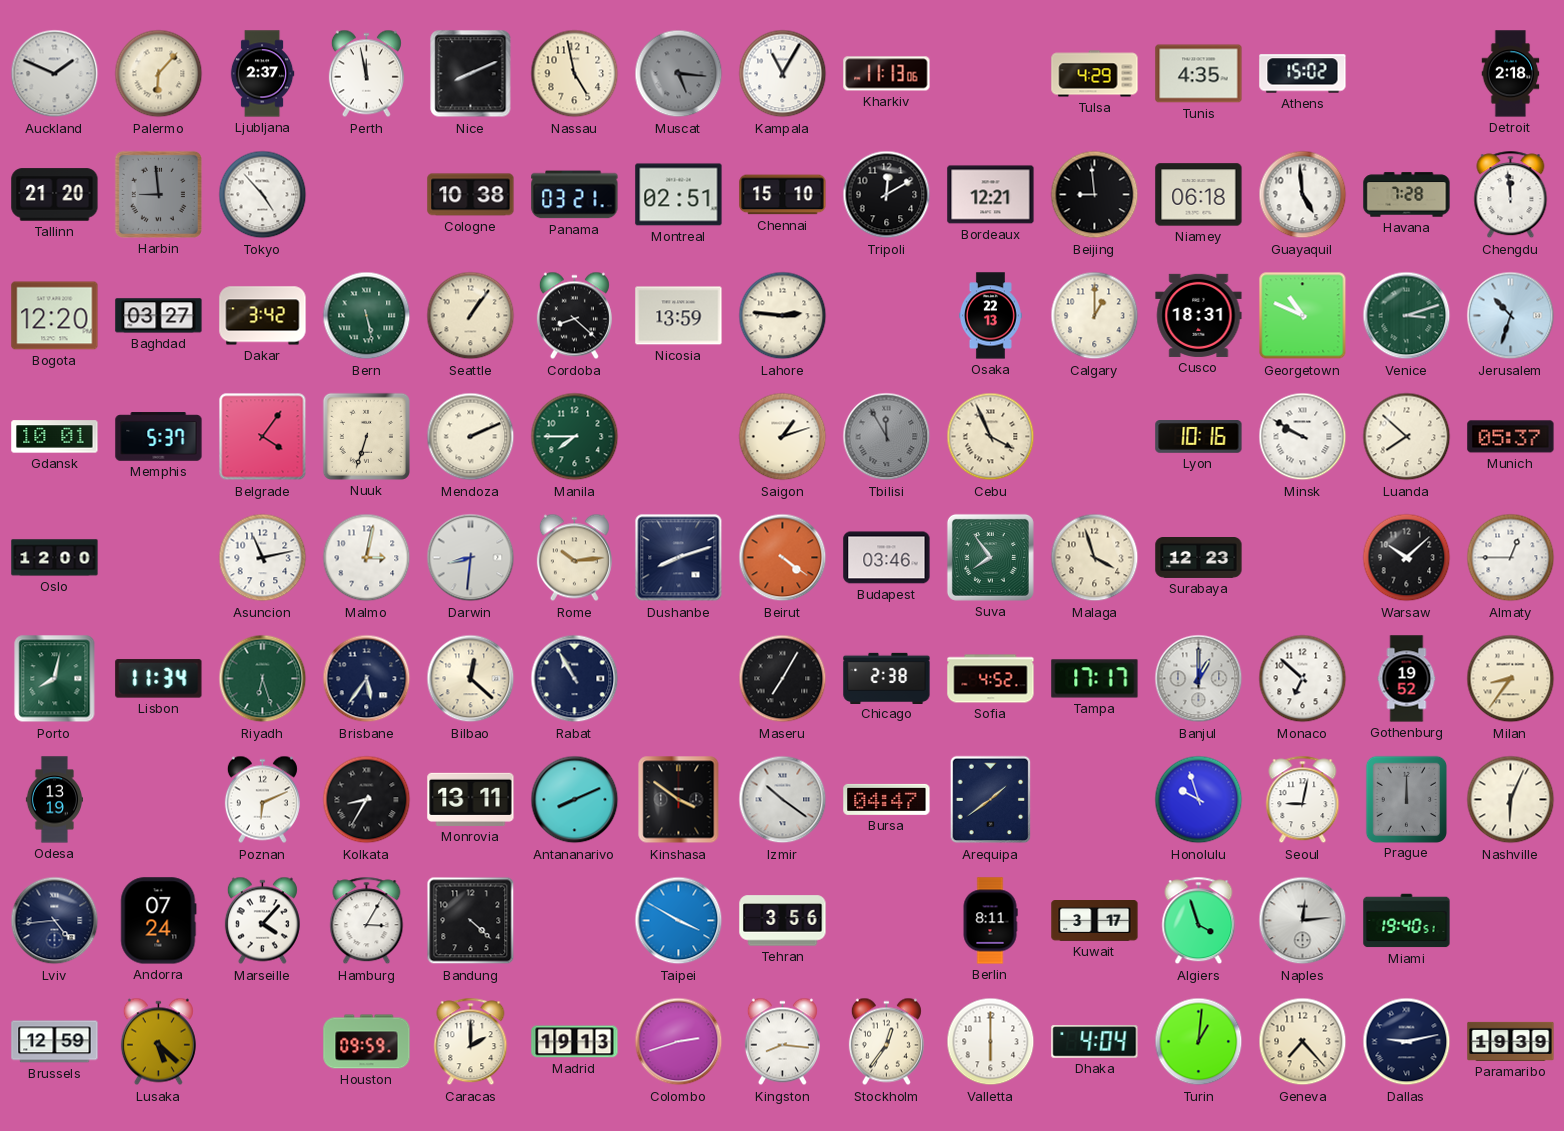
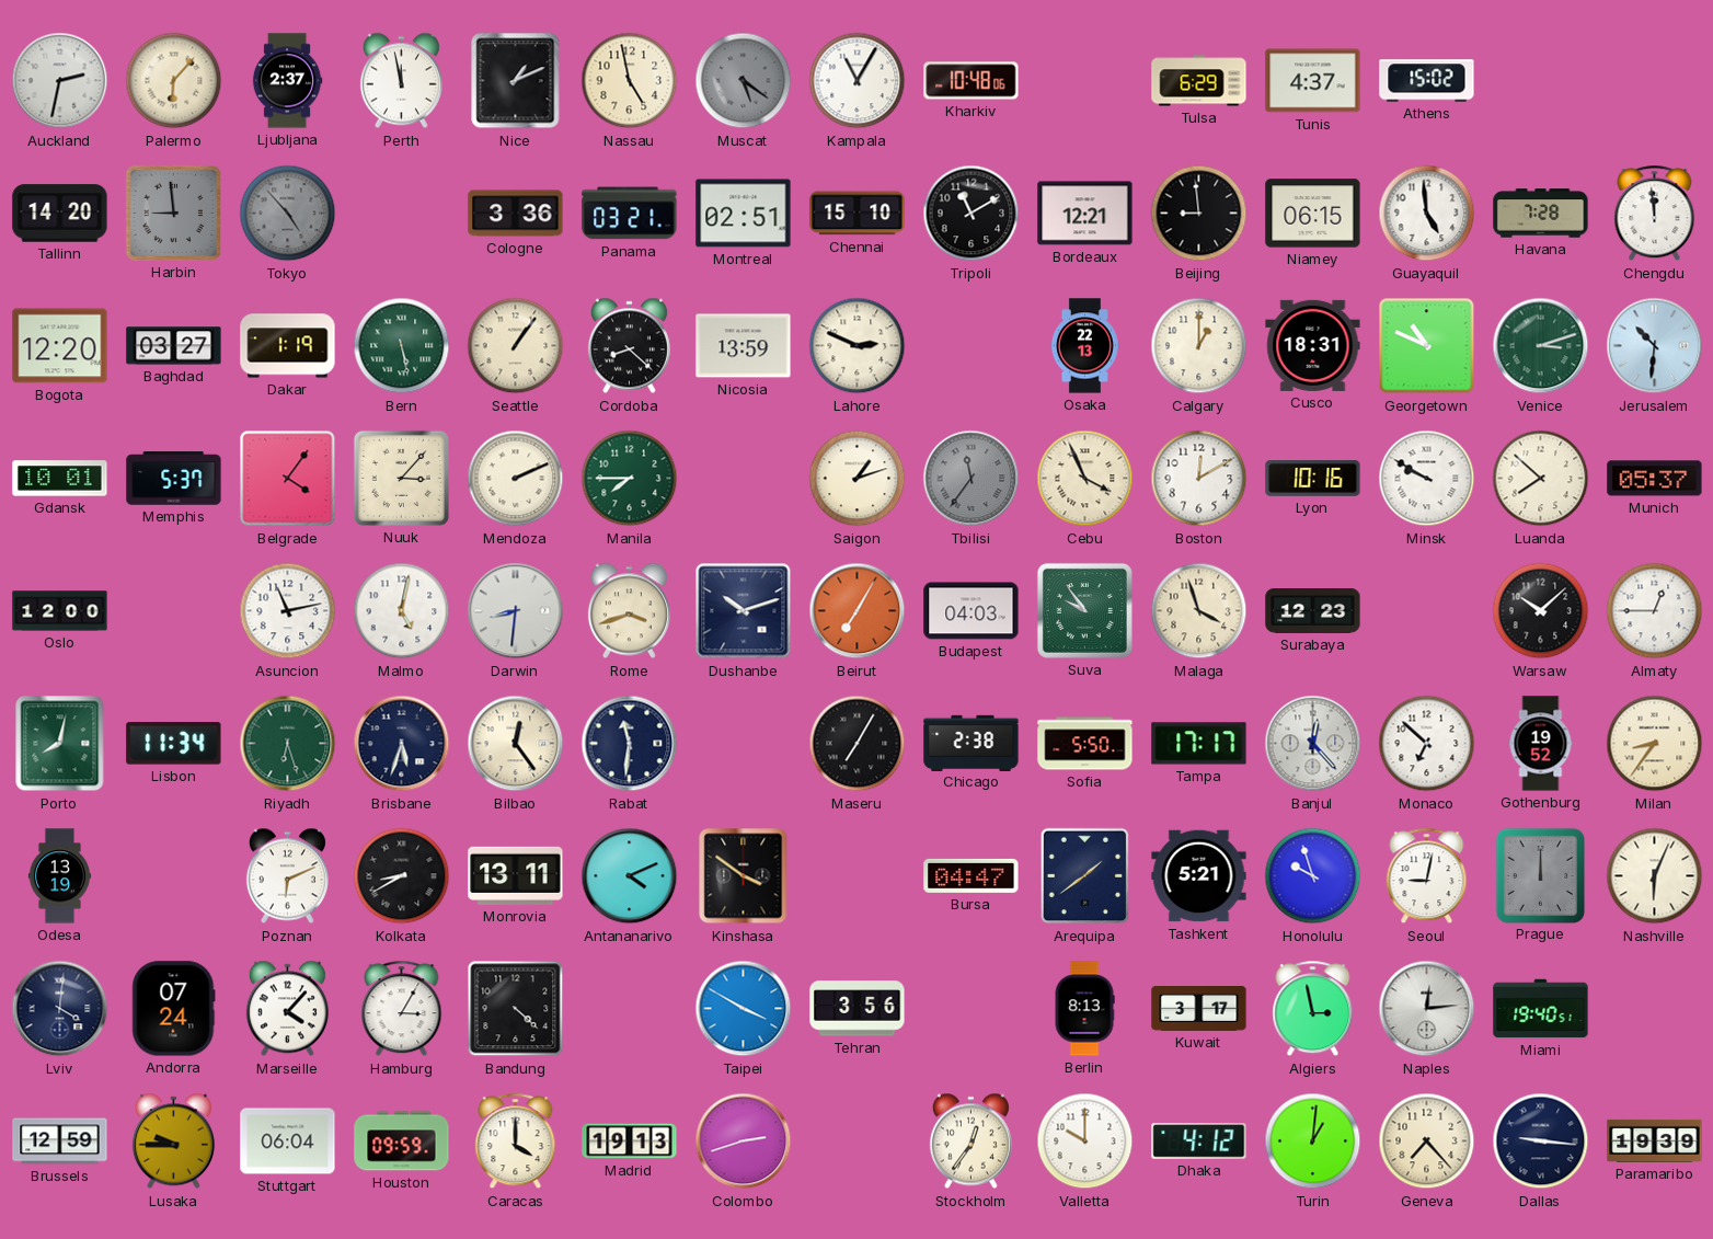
Auckland: 1:49 -> 2:32
Nice: 8:11 -> 1:11
Muscat: 5:16 -> 5:21
Kharkiv: 11:13 -> 10:48
Tulsa: 4:29 -> 6:29
Tunis: 4:35 -> 4:37
Detroit: 2:18 -> none
Tallinn: 21:20 -> 14:20
Tokyo dial: white -> grey
Cologne: 10:38 -> 3:36
Tripoli: 12:10 -> 11:10
Niamey: 06:18 -> 06:15
Dakar: 3:42 -> 1:19
Lahore: 2:46 -> 2:49
Jerusalem: 10:33 -> 10:31
Nuuk: 6:33 -> 3:07
Tbilisi: 11:55 -> 11:36
Boston: none -> 12:10
Malmo: 3:02 -> 5:02
Rome: 10:14 -> 3:42
Dushanbe: 8:12 -> 10:12
Beirut: 4:21 -> 7:05
Budapest: 03:46 -> 04:03
Suva: 7:54 -> 9:54
Brisbane: 5:36 -> 5:33
Bilbao: 12:22 -> 12:24
Rabat: 10:55 -> 11:31
Sofia: 4:52 -> 5:50
Banjul: 1:00 -> 12:23
Kolkata: 8:35 -> 8:40
Antananarivo: 8:11 -> 4:11
Izmir: 10:21 -> none
Tashkent: none -> 5:21
Lviv: 4:44 -> 4:01
Berlin: 8:11 -> 8:13
Algiers: 3:57 -> 2:58
Lusaka: 5:22 -> 9:45
Stuttgart: none -> 06:04
Caracas: 2:00 -> 4:00
Kingston: 8:16 -> none
Valletta: 6:00 -> 10:00
Dhaka: 4:04 -> 4:12
Dallas: 9:13 -> 9:16
